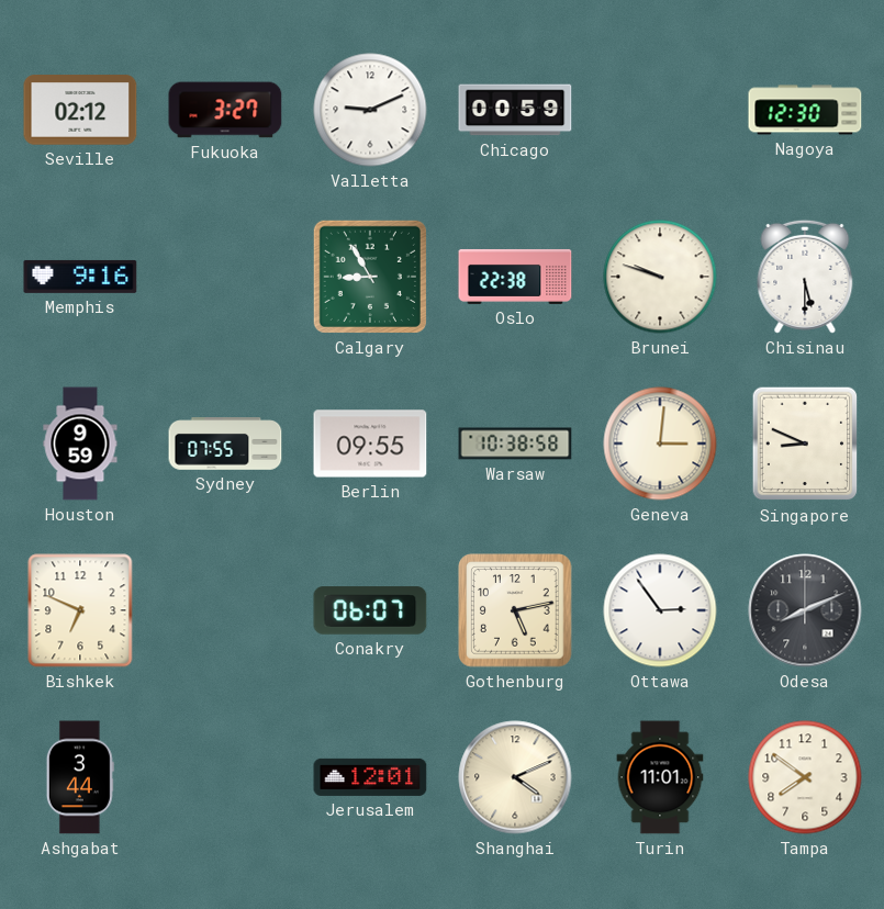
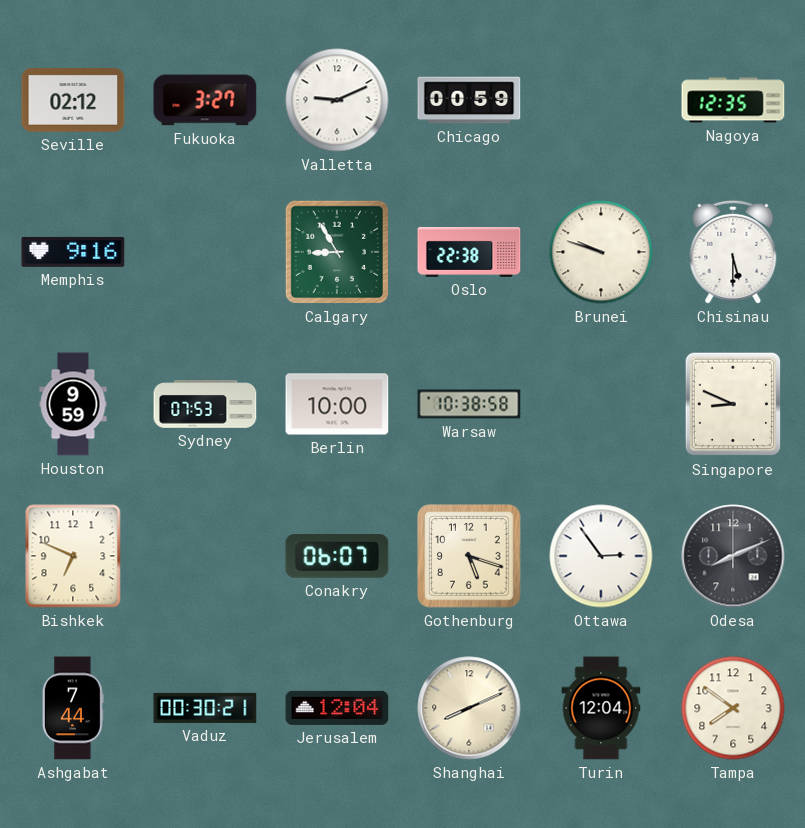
Nagoya: 12:30 -> 12:35
Sydney: 07:55 -> 07:53
Berlin: 09:55 -> 10:00
Geneva: 3:01 -> none
Gothenburg: 5:13 -> 5:18
Ashgabat: 3:44 -> 7:44
Vaduz: none -> 00:30
Jerusalem: 12:01 -> 12:04
Shanghai: 4:11 -> 8:11
Turin: 11:01 -> 12:04
